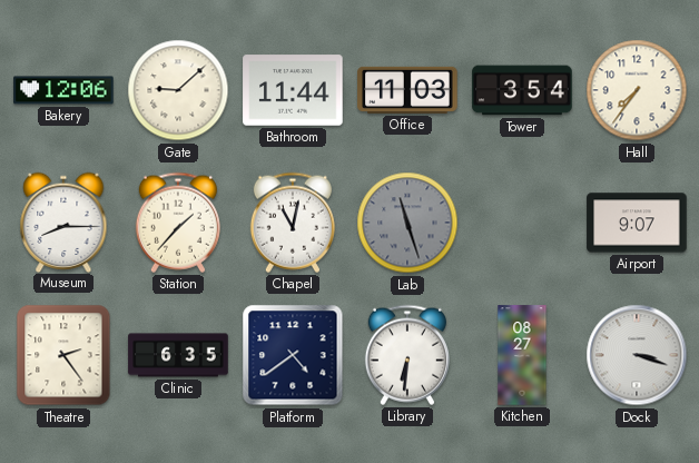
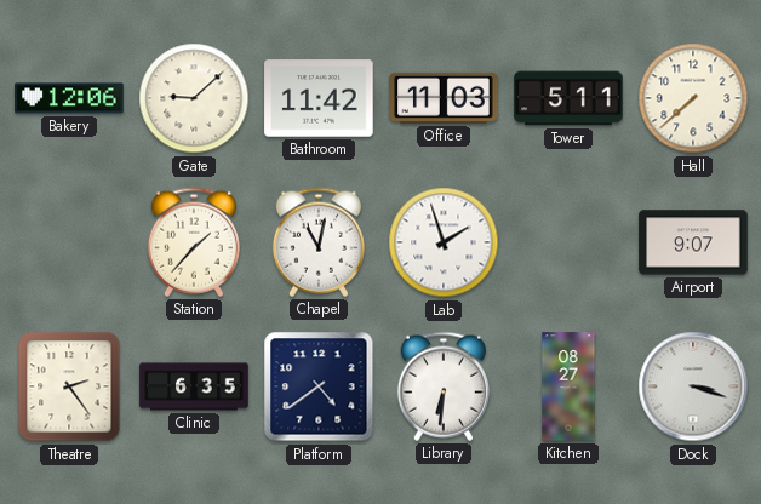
Bathroom: 11:44 -> 11:42
Tower: 3:54 -> 5:11
Hall: 7:36 -> 7:38
Museum: 8:15 -> none
Lab: 11:27 -> 1:57
Lab dial: grey -> white
